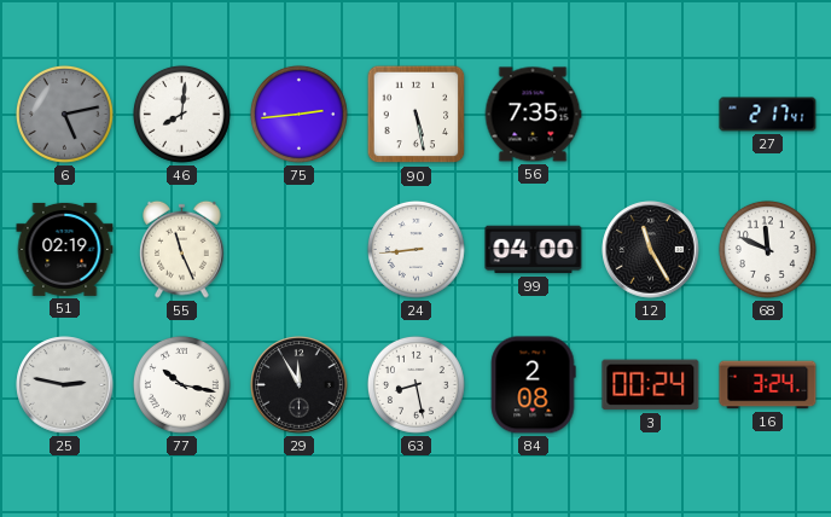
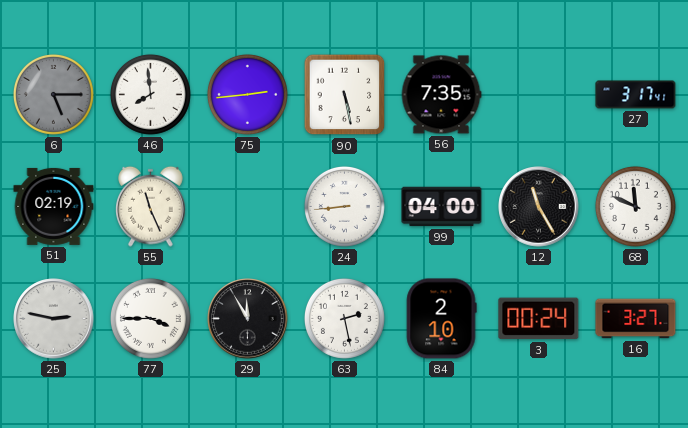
6: 5:13 -> 5:15
46: 8:01 -> 7:59
27: 2:17 -> 3:17
77: 10:17 -> 3:45
63: 8:28 -> 2:28
84: 2:08 -> 2:10
16: 3:24 -> 3:27
